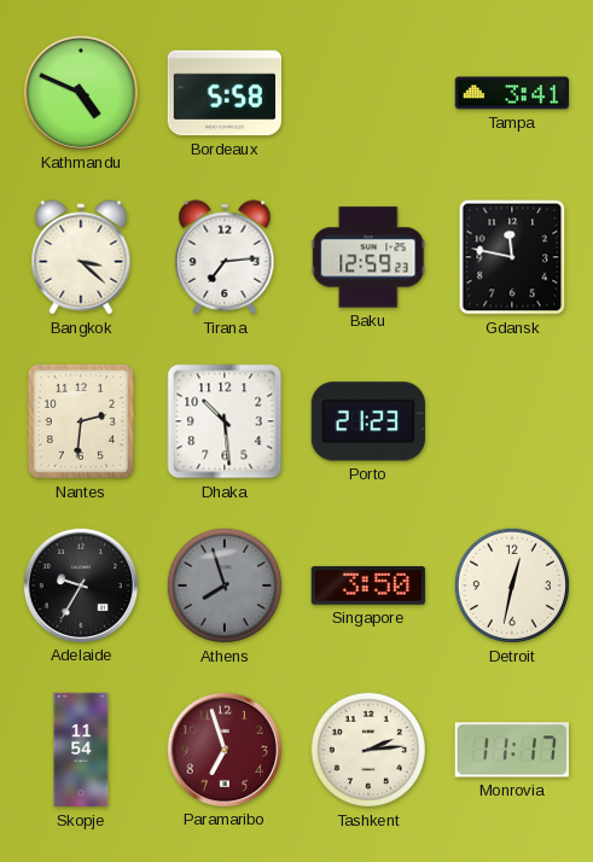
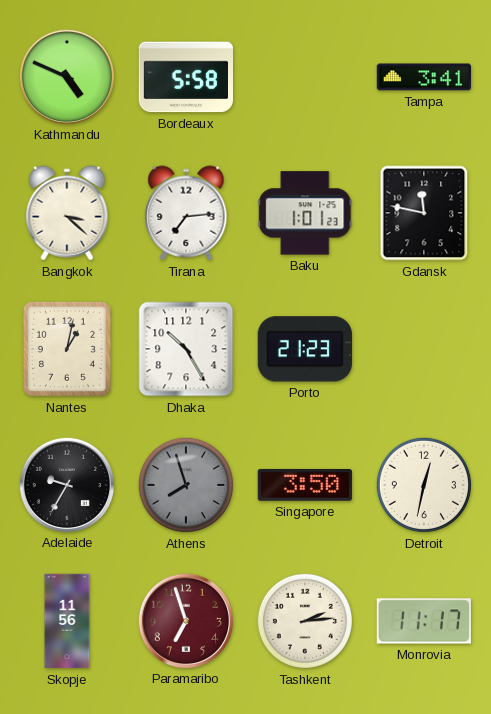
Baku: 12:59 -> 1:01
Nantes: 2:31 -> 1:02
Dhaka: 10:29 -> 10:25
Skopje: 11:54 -> 11:56
